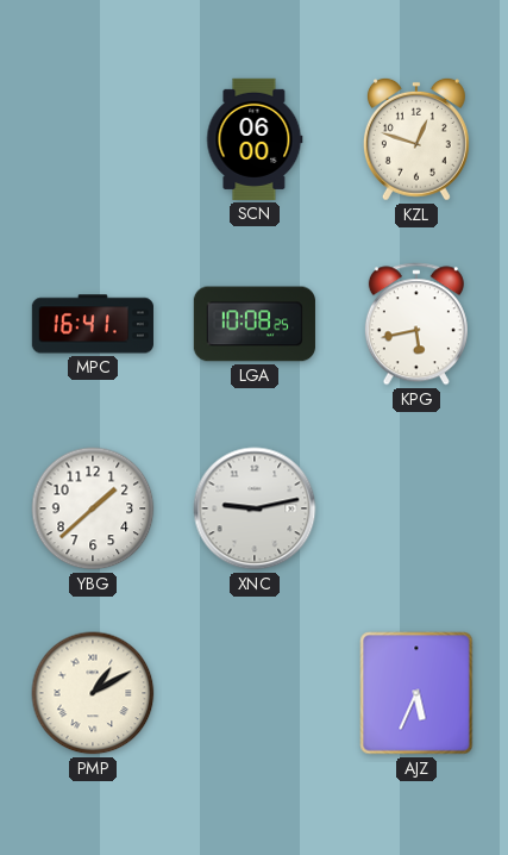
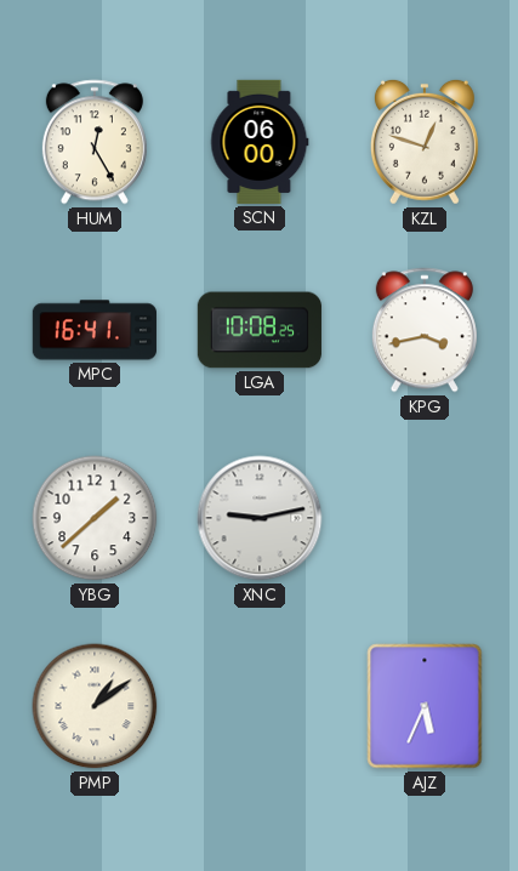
HUM: none -> 12:25
KPG: 5:43 -> 3:43
PMP: 1:10 -> 1:09
